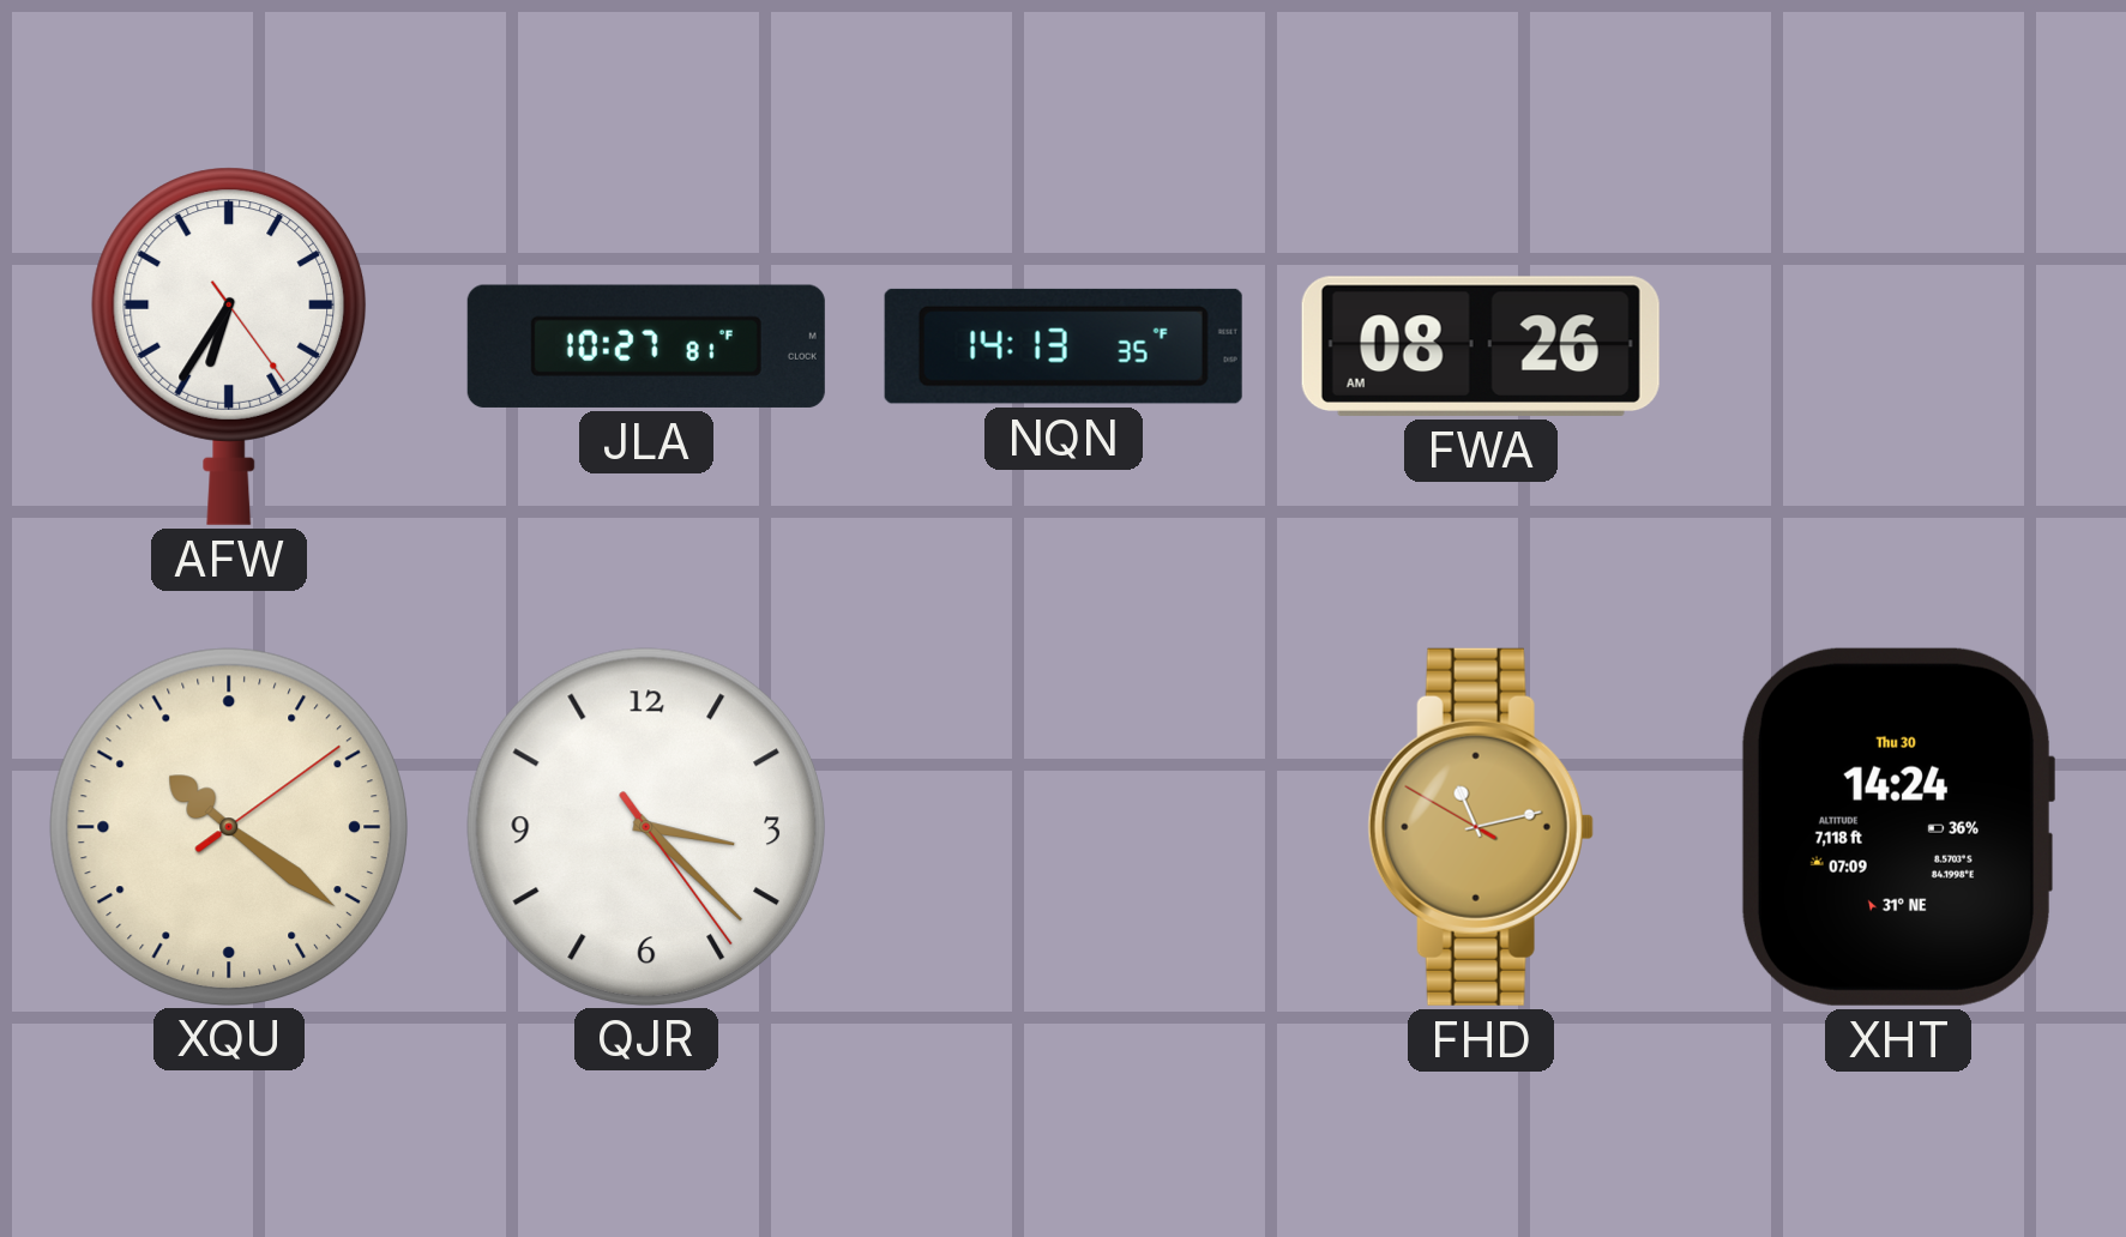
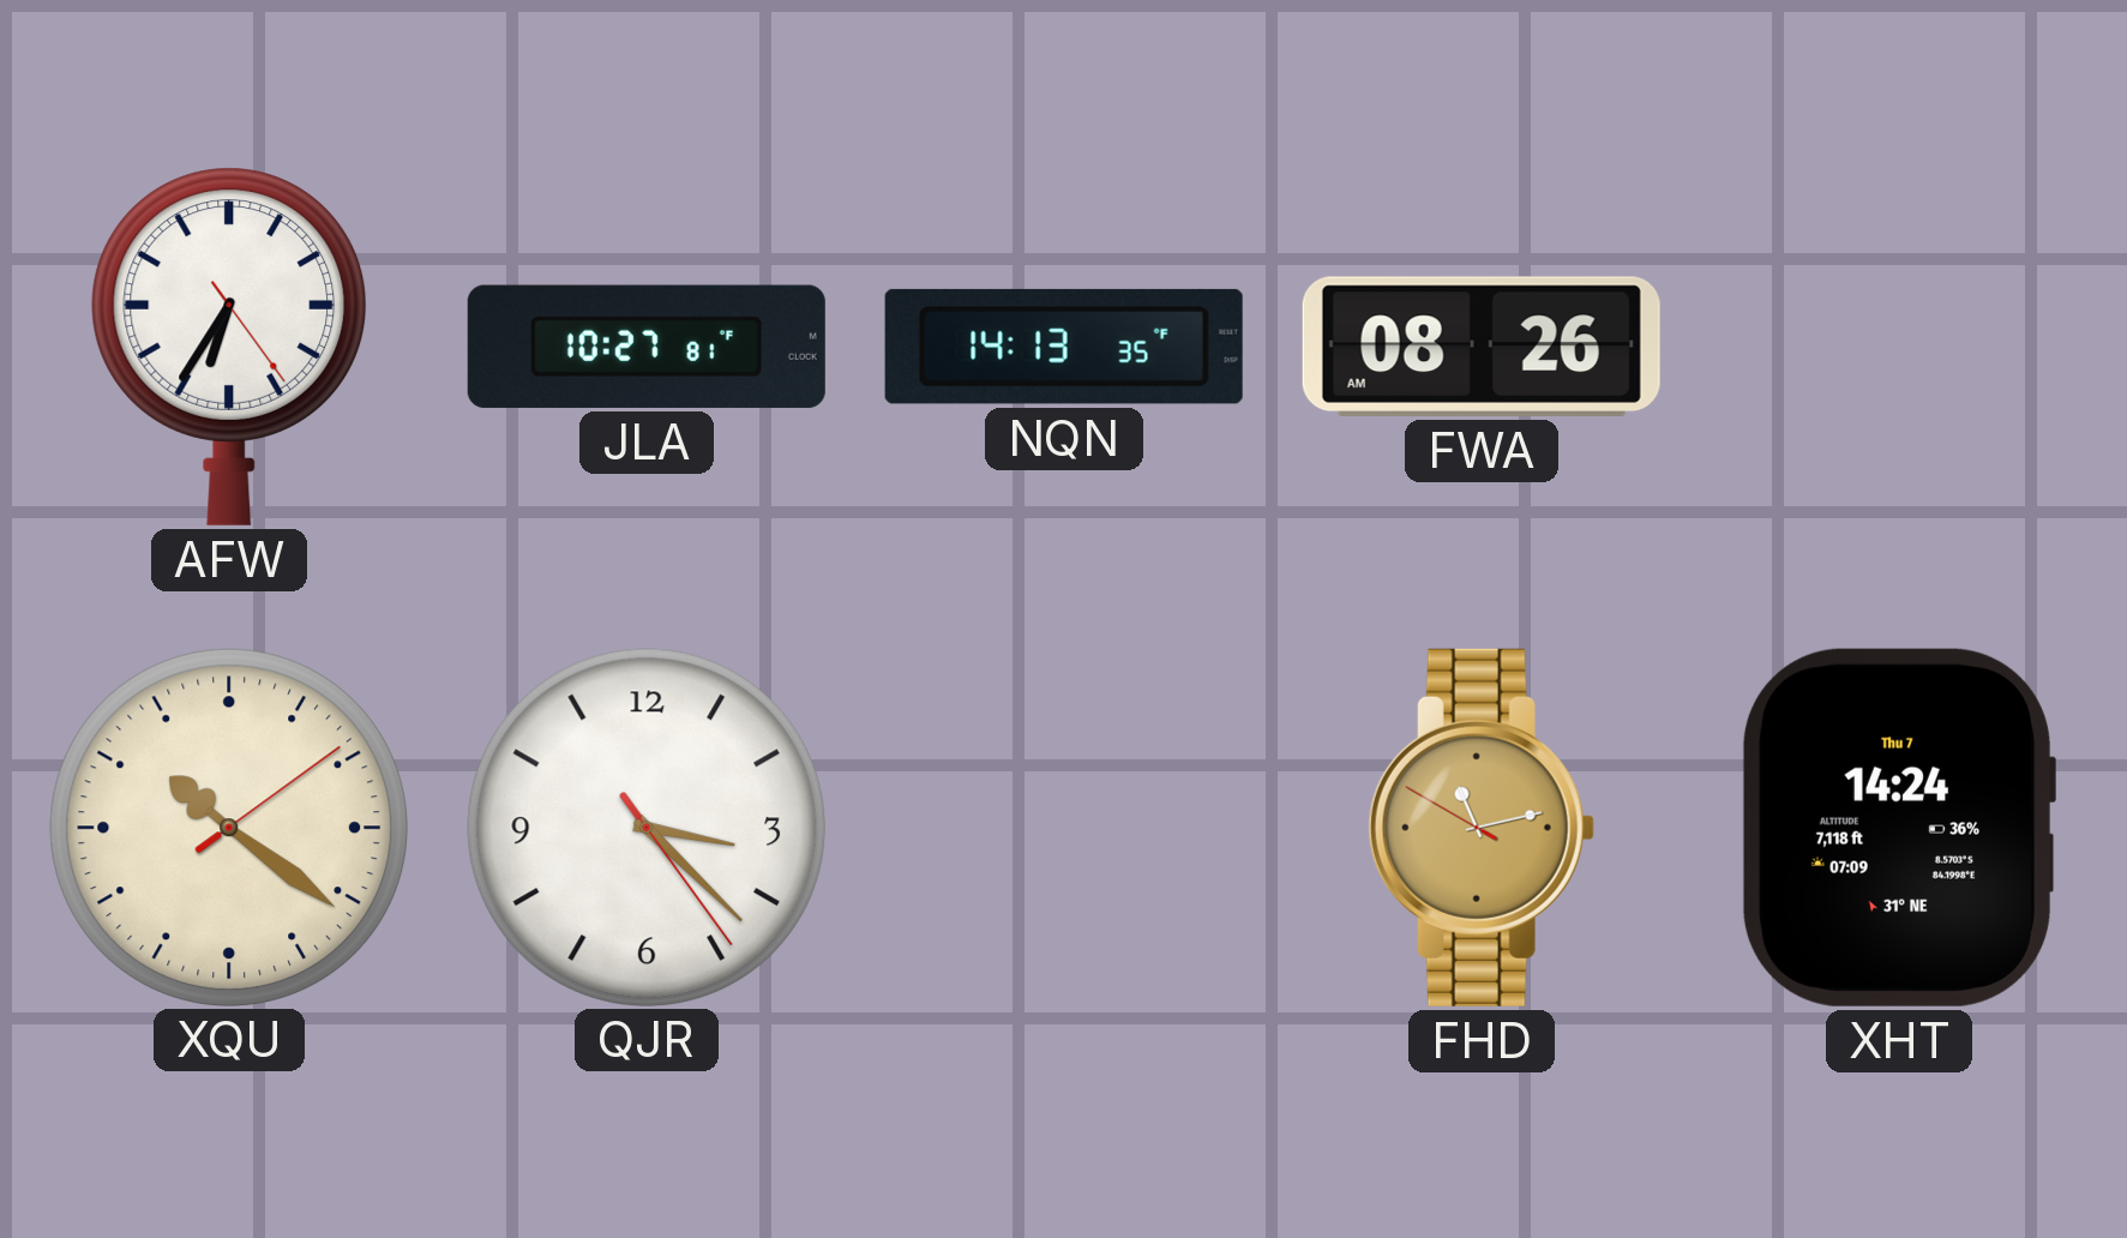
XHT date: Thu 30 -> Thu 7
